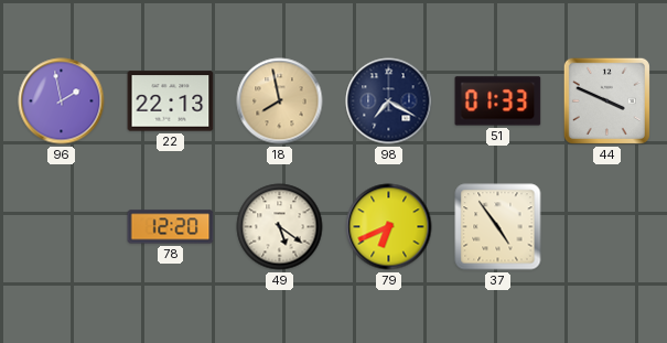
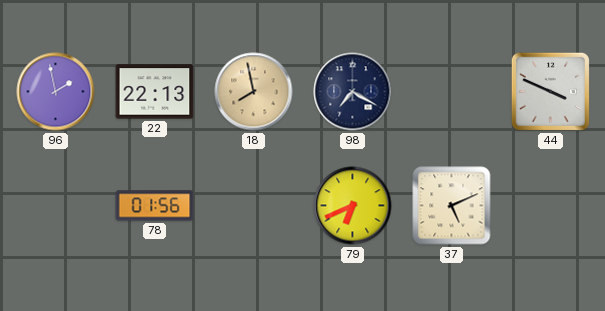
51: 01:33 -> none
78: 12:20 -> 01:56
49: 5:21 -> none
37: 4:54 -> 5:11
